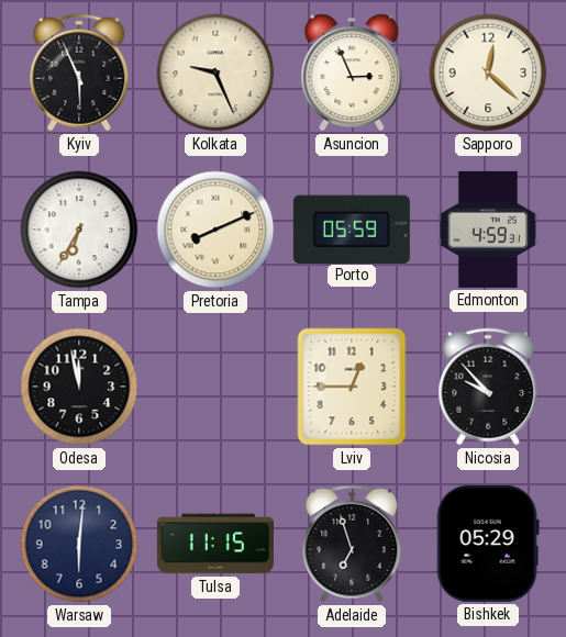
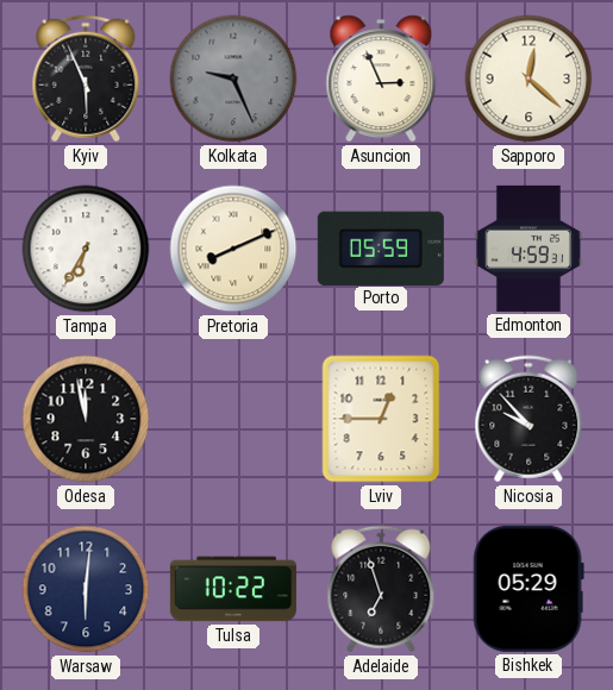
Kolkata dial: cream -> grey
Tulsa: 11:15 -> 10:22
